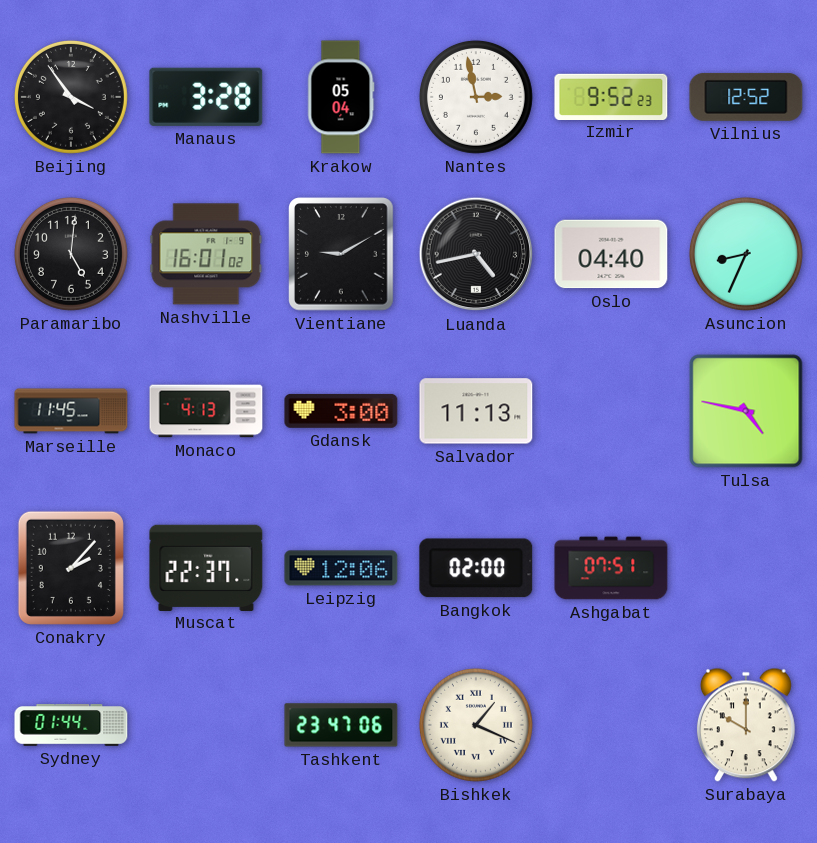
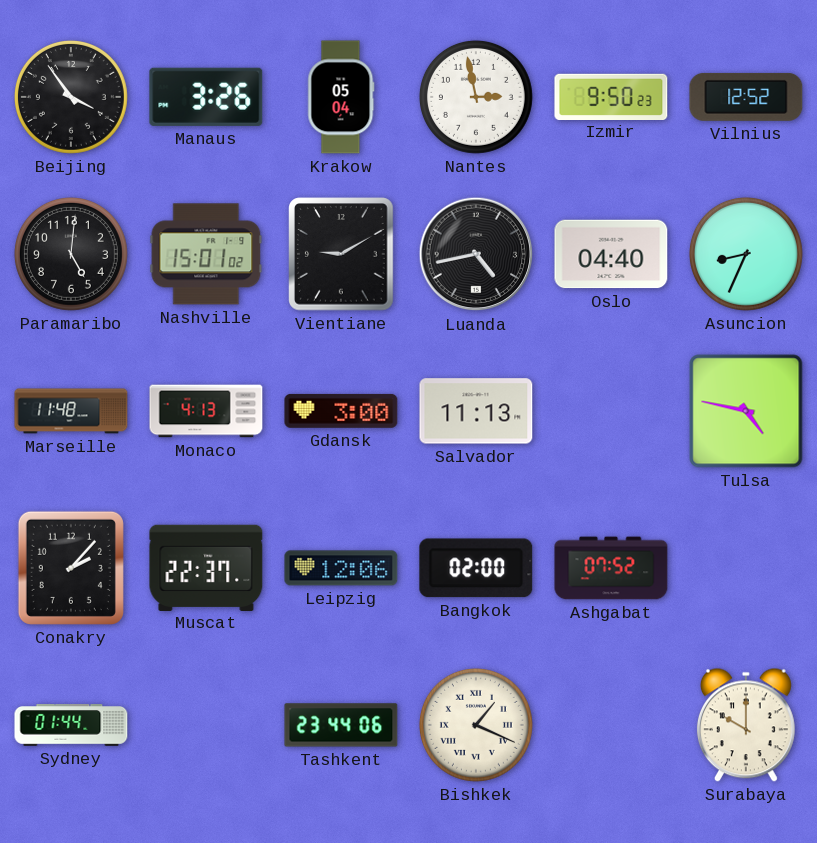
Manaus: 3:28 -> 3:26
Izmir: 9:52 -> 9:50
Nashville: 16:01 -> 15:01
Marseille: 11:45 -> 11:48
Ashgabat: 07:51 -> 07:52
Tashkent: 23:47 -> 23:44
